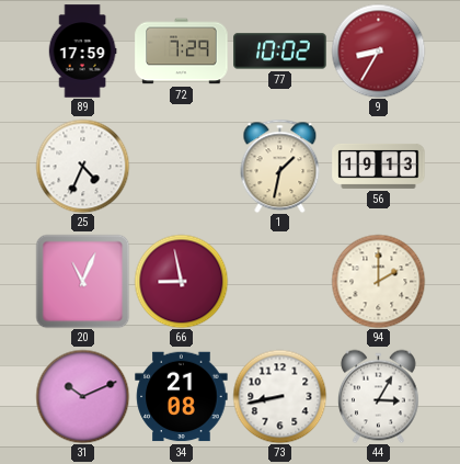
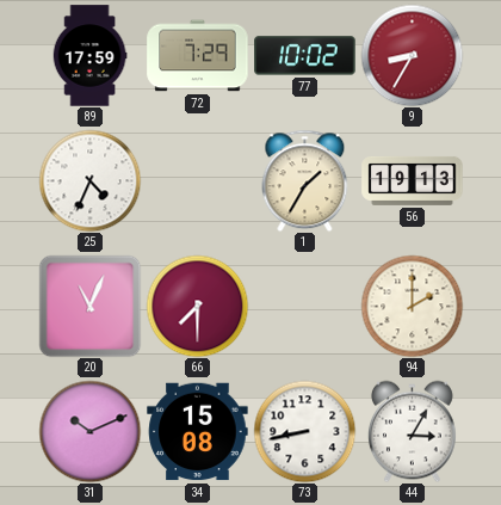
1: 1:32 -> 1:35
66: 8:58 -> 7:30
34: 21:08 -> 15:08
